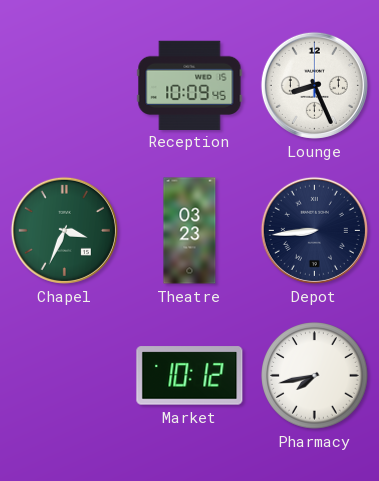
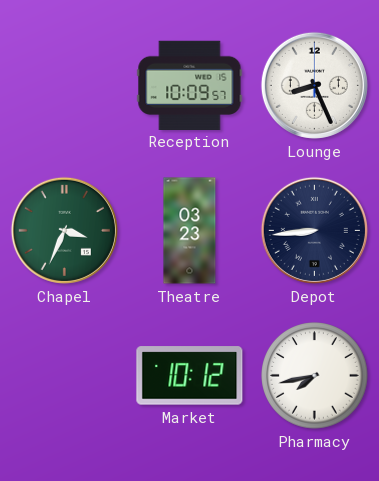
Reception: 10:09:45 -> 10:09:57
